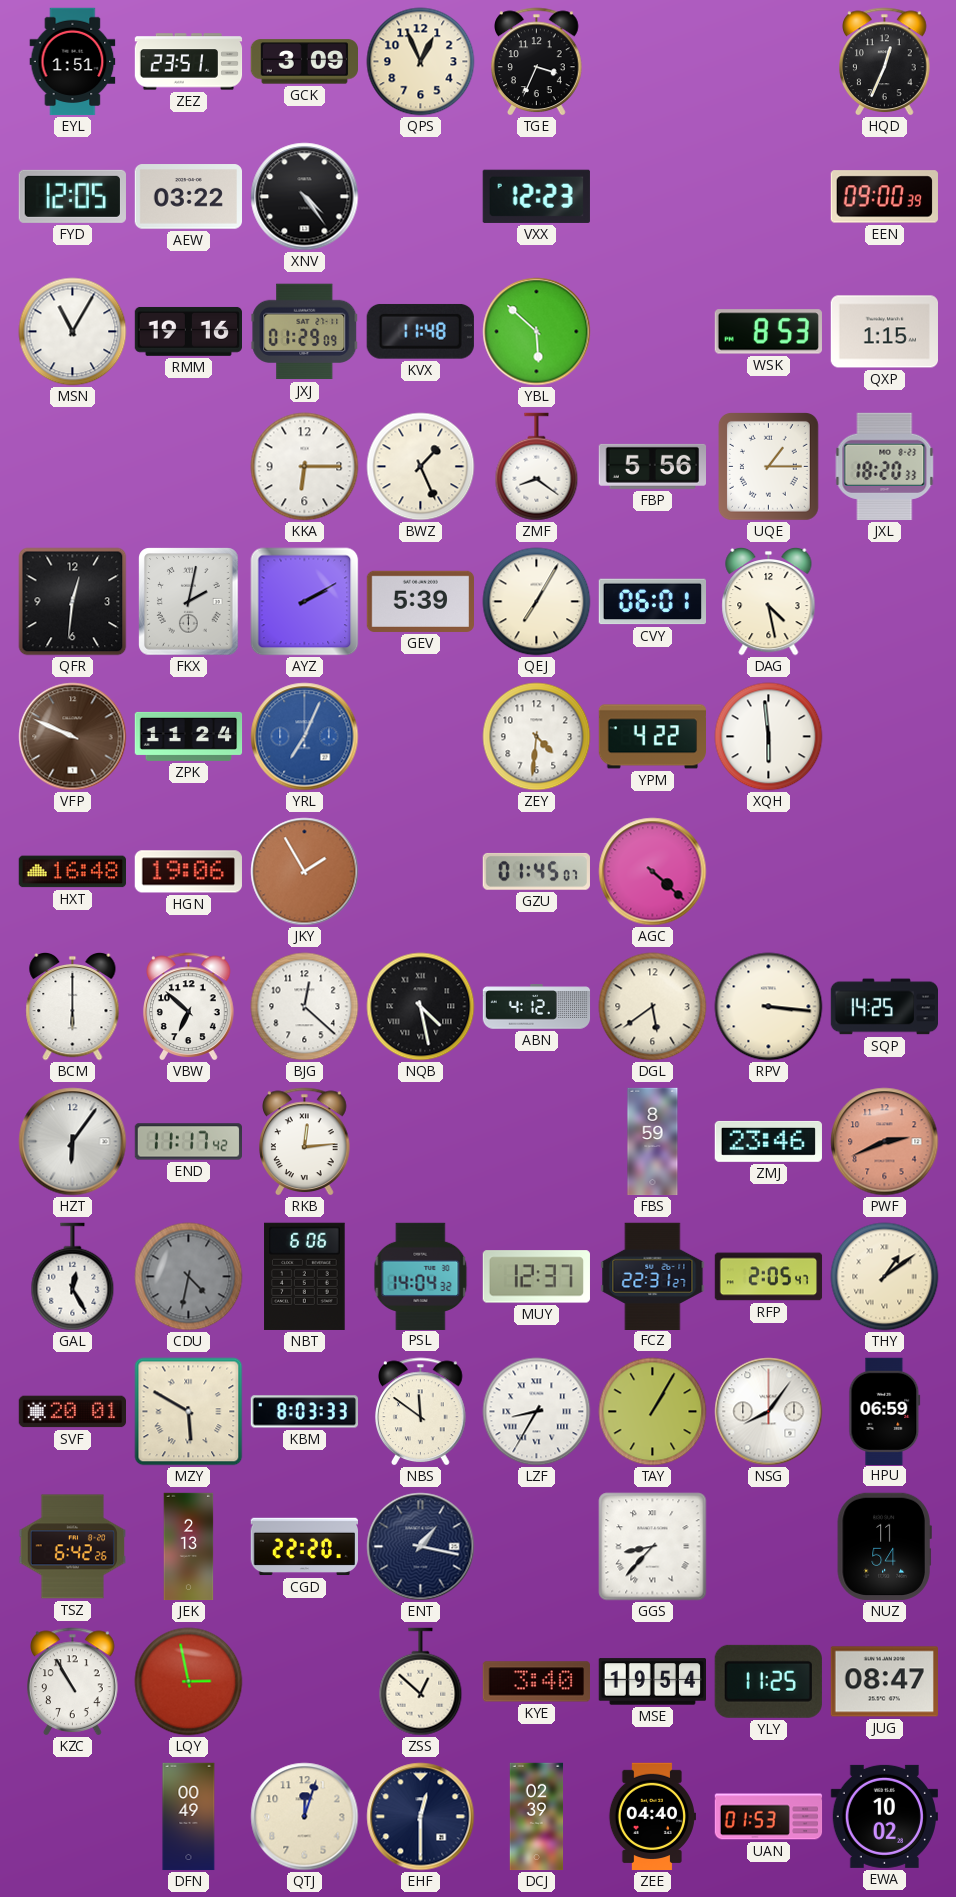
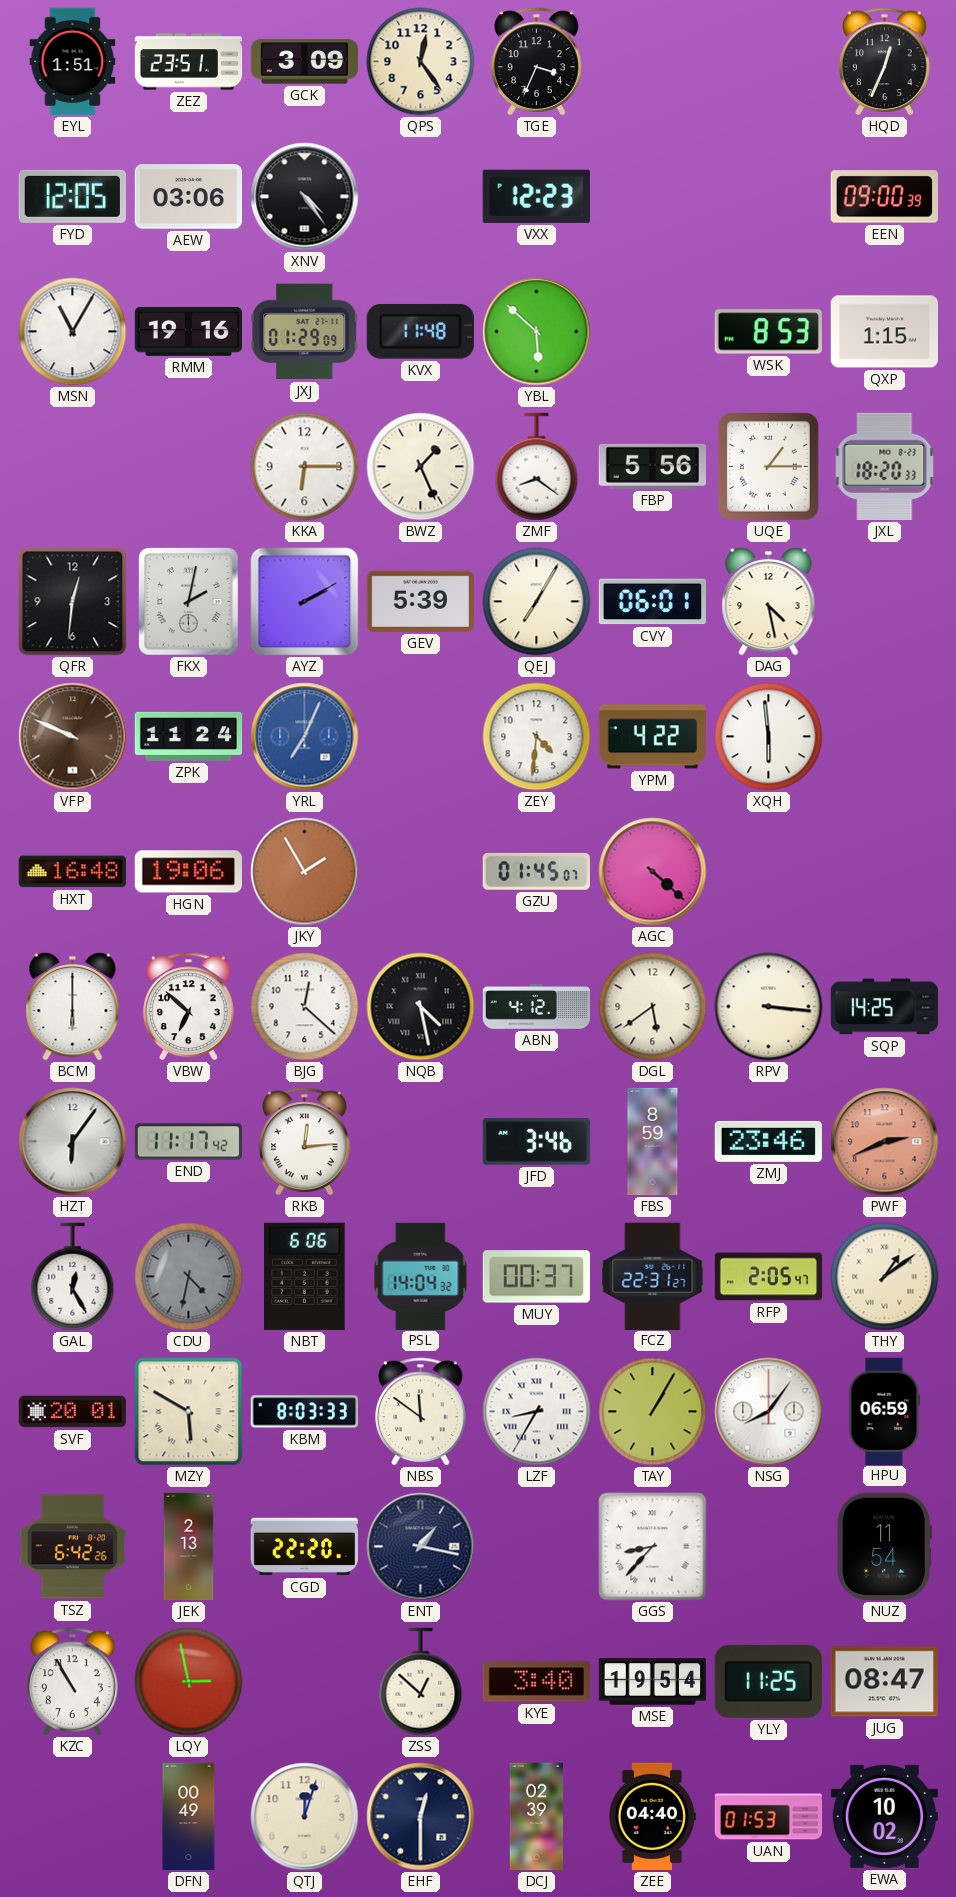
QPS: 12:56 -> 12:24
AEW: 03:22 -> 03:06
JFD: none -> 3:46
MUY: 12:37 -> 00:37
